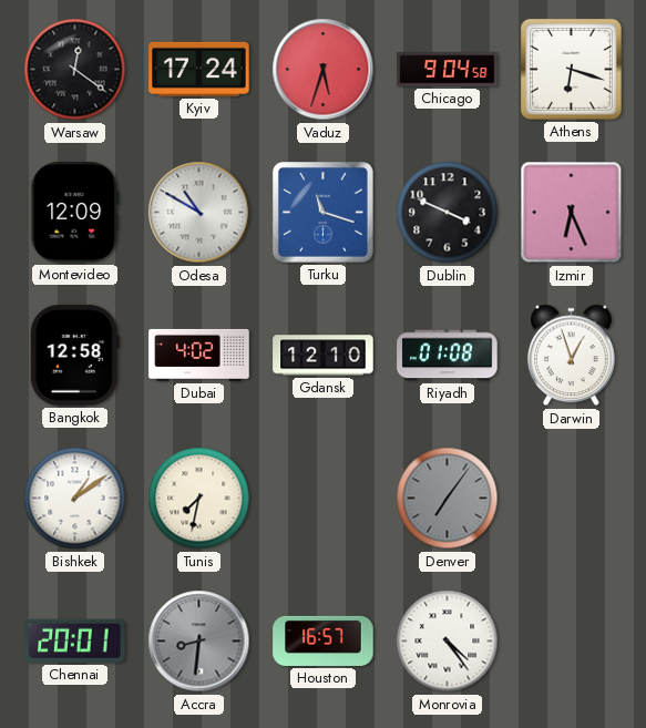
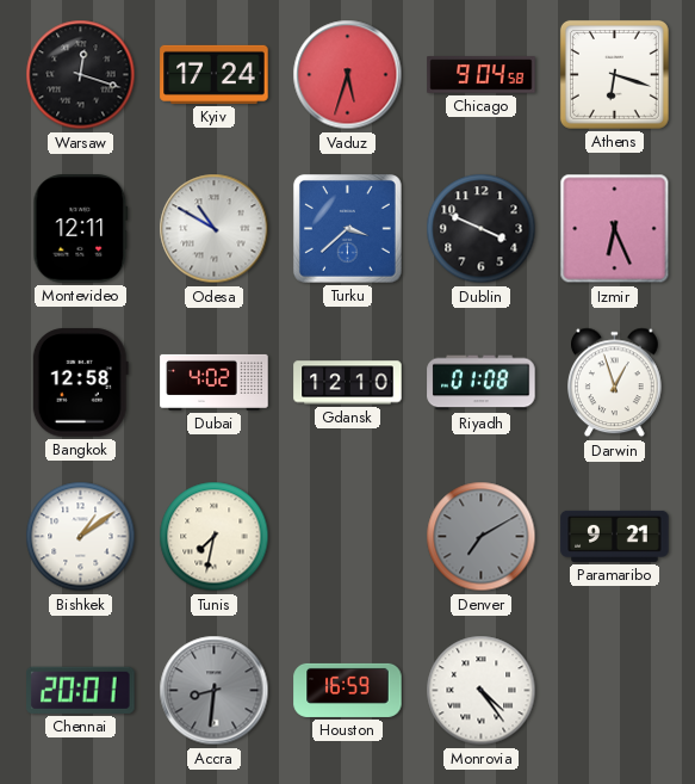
Warsaw: 12:21 -> 12:18
Montevideo: 12:09 -> 12:11
Turku: 11:18 -> 3:38
Denver: 7:06 -> 7:10
Paramaribo: none -> 9:21
Houston: 16:57 -> 16:59
